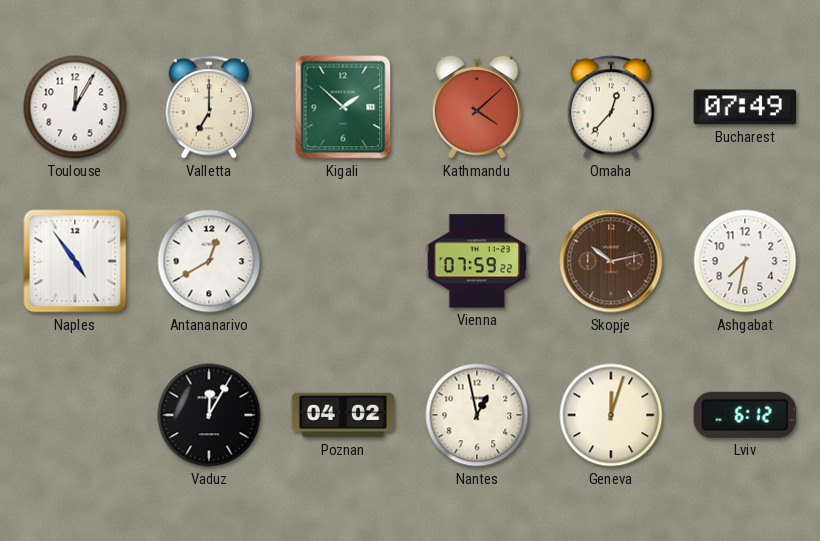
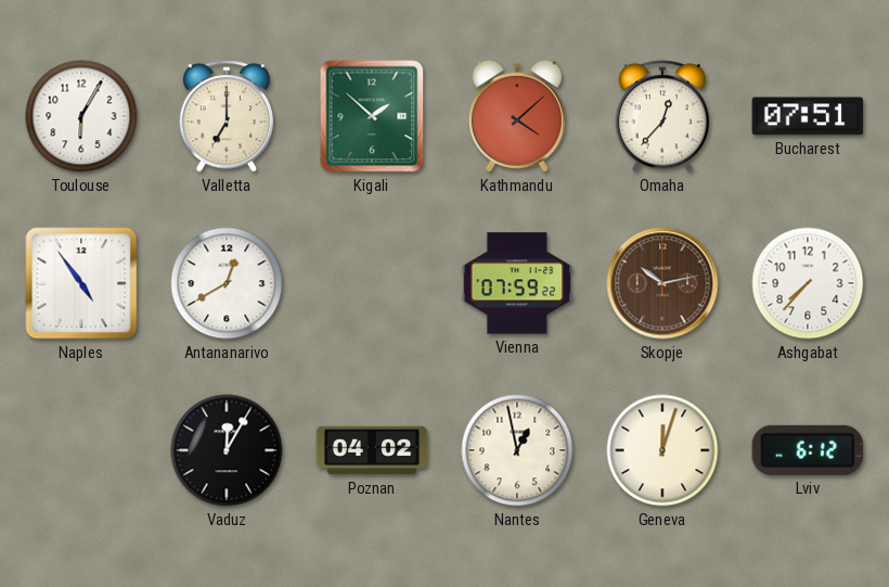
Toulouse: 12:05 -> 6:05
Bucharest: 07:49 -> 07:51
Ashgabat: 7:32 -> 7:37
